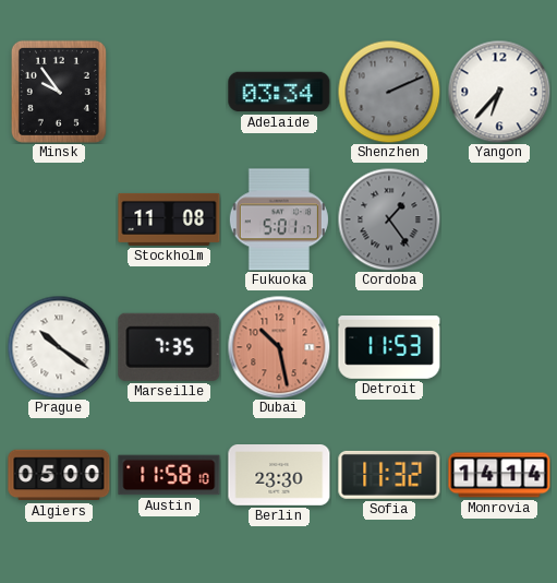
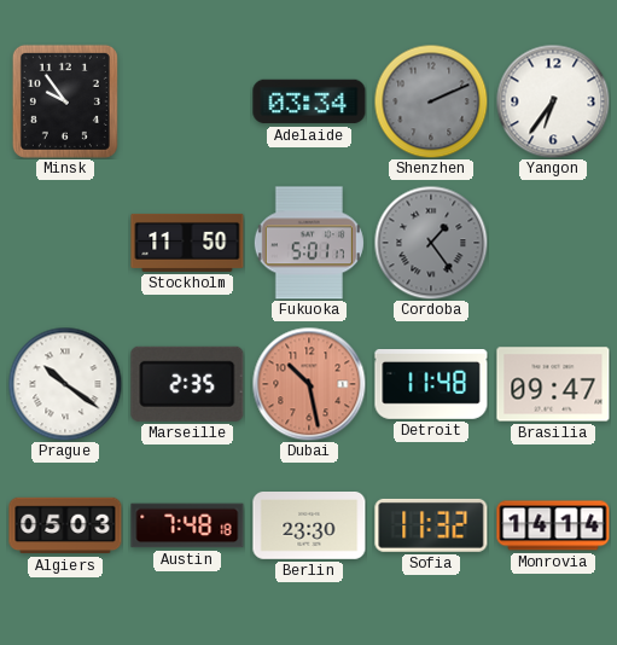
Yangon: 6:37 -> 6:36
Stockholm: 11:08 -> 11:50
Marseille: 7:35 -> 2:35
Detroit: 11:53 -> 11:48
Brasilia: none -> 09:47
Algiers: 05:00 -> 05:03
Austin: 11:58 -> 7:48
